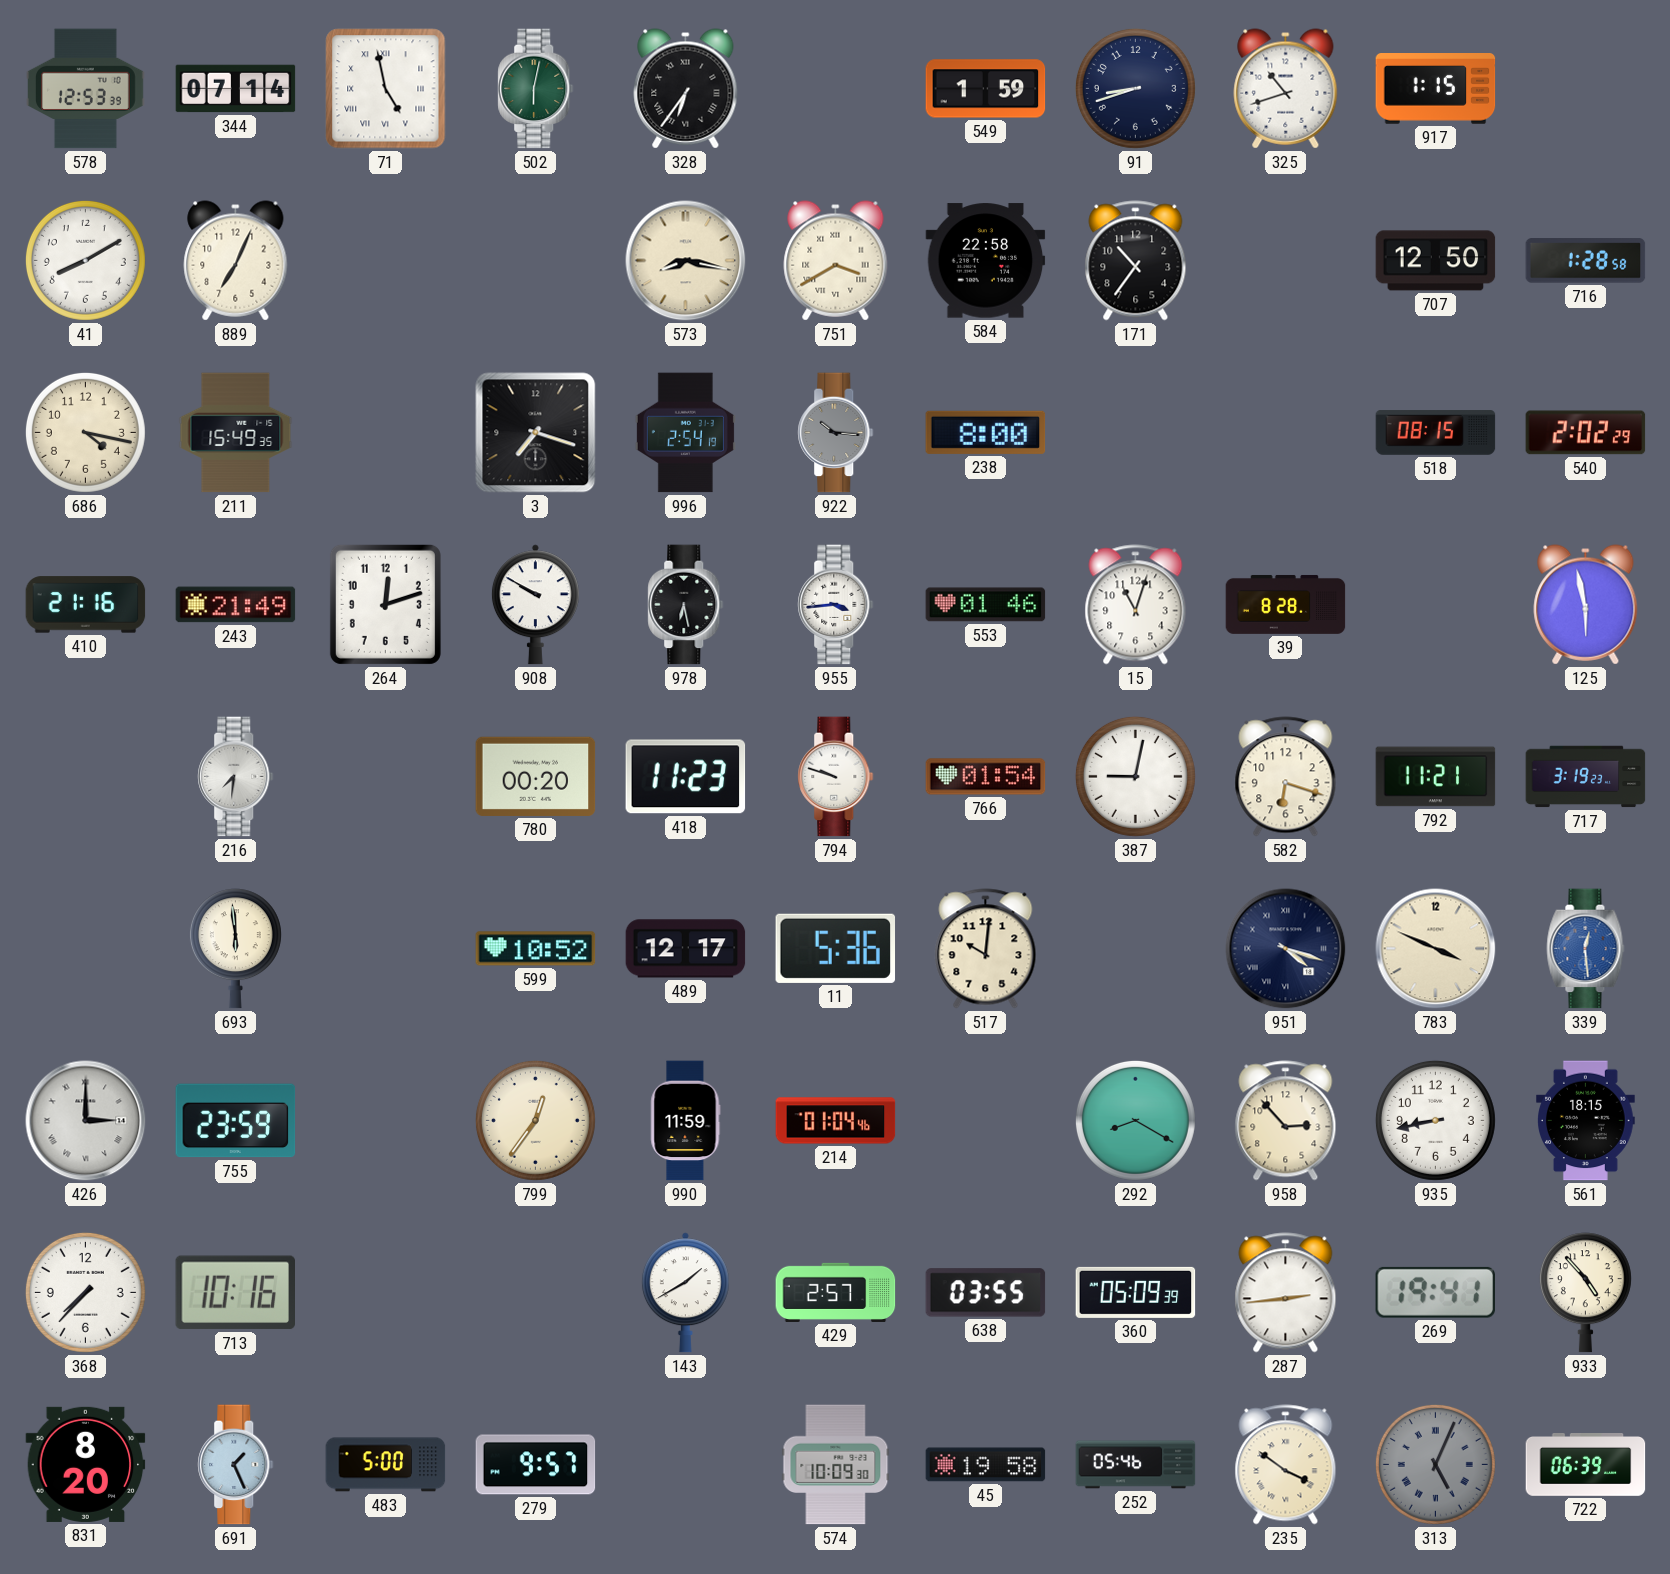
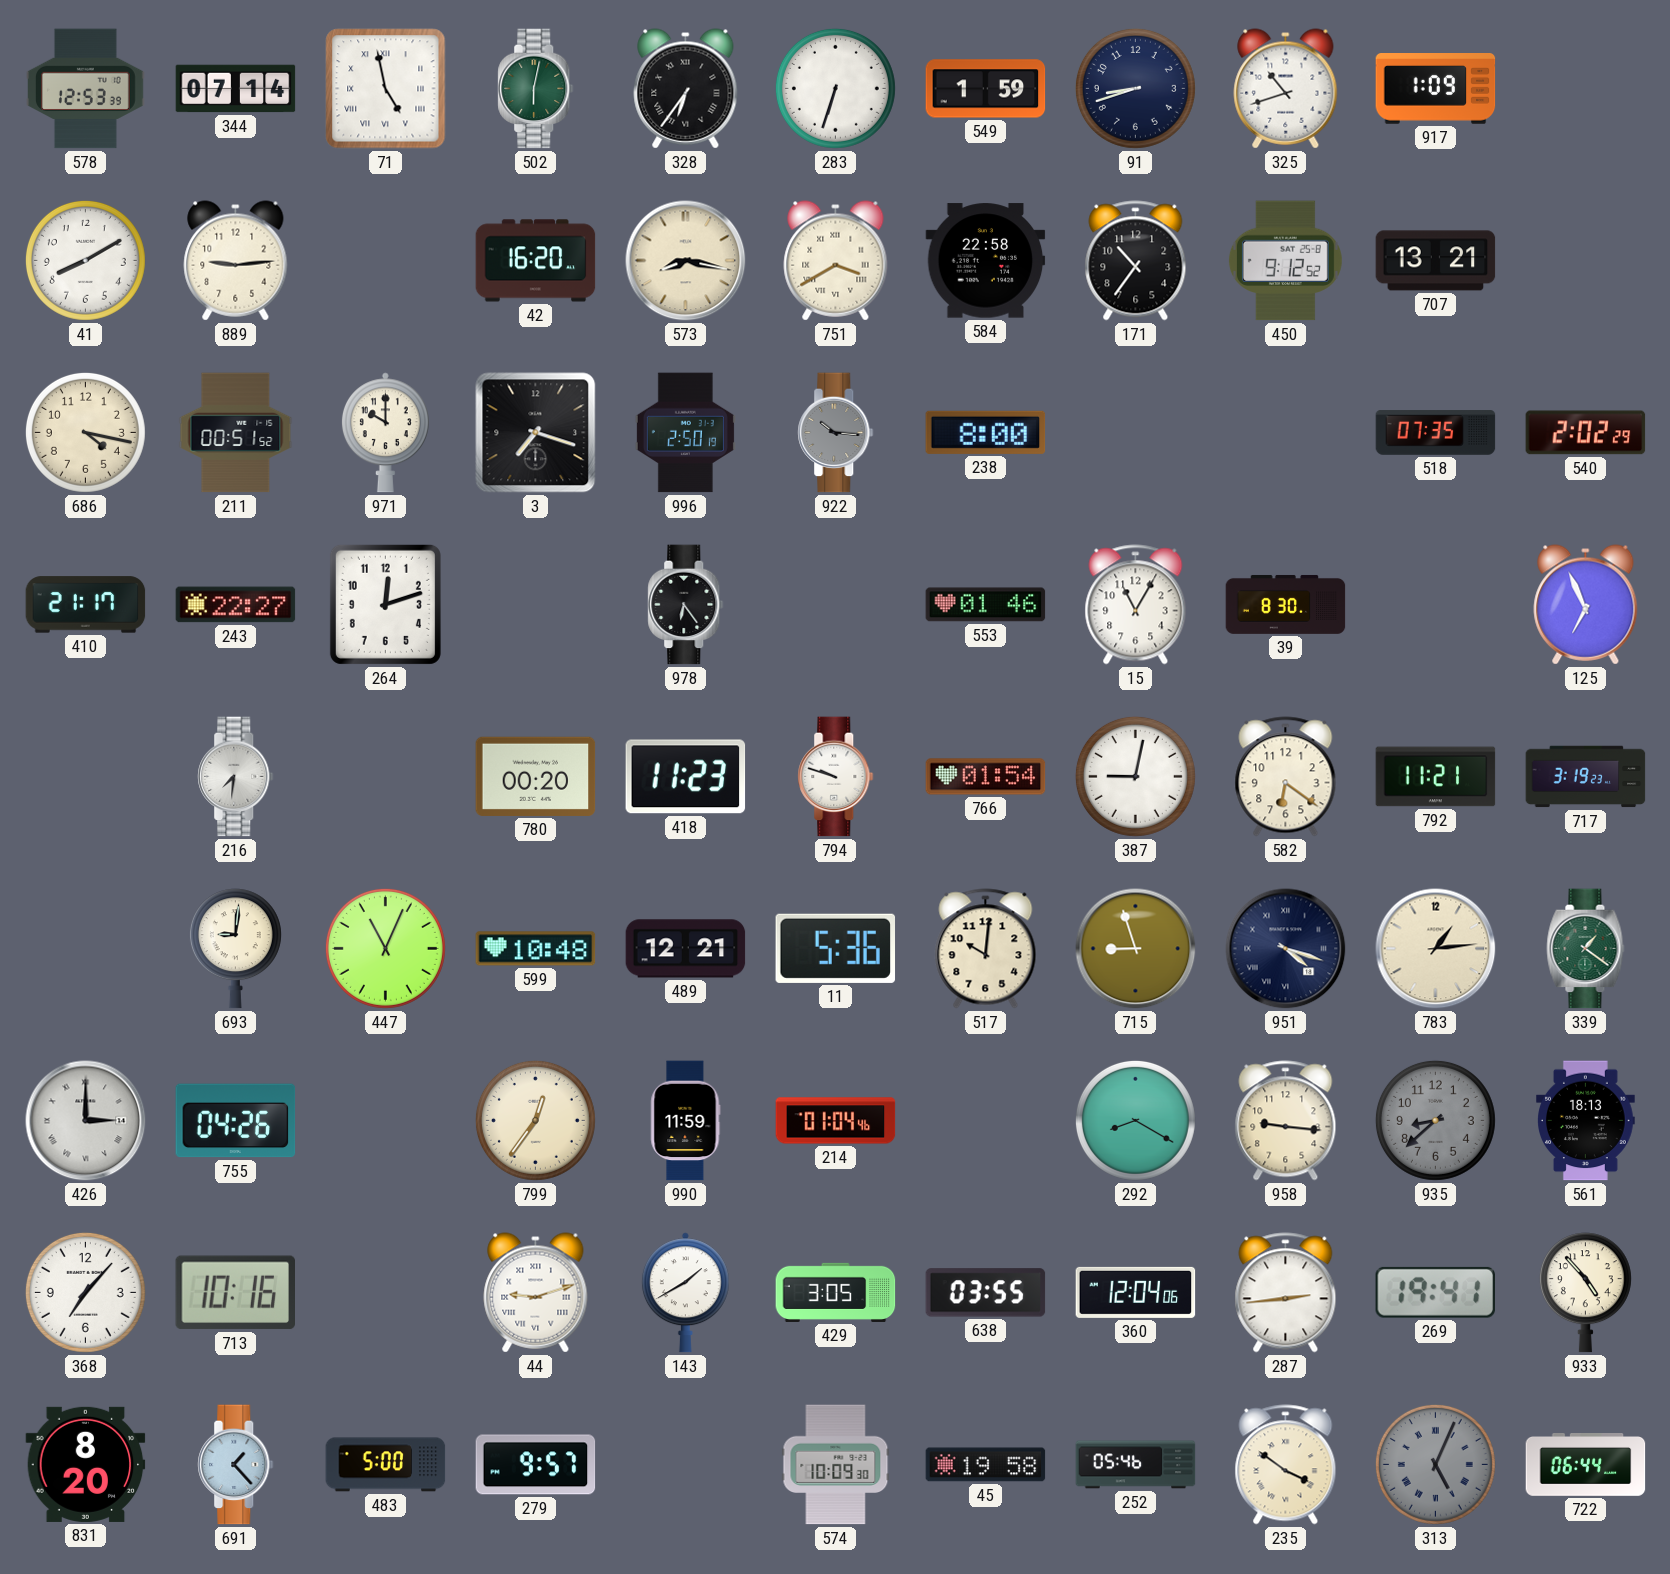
283: none -> 6:33
917: 1:15 -> 1:09
889: 7:04 -> 9:14
42: none -> 16:20
450: none -> 9:12
707: 12:50 -> 13:21
716: 1:28 -> none
211: 15:49 -> 00:51
971: none -> 10:00
996: 2:54 -> 2:50
518: 08:15 -> 07:35
410: 21:16 -> 21:17
243: 21:49 -> 22:27
908: 9:50 -> none
978: 6:28 -> 6:24
955: 3:44 -> none
15: 11:03 -> 11:05
39: 8:28 -> 8:30
125: 5:58 -> 6:56
582: 6:18 -> 6:21
693: 5:59 -> 9:01
447: none -> 11:04
599: 10:52 -> 10:48
489: 12:17 -> 12:21
715: none -> 8:57
783: 3:49 -> 1:14
339: 12:29 -> 1:21
339 dial: blue -> green
755: 23:59 -> 04:26
958: 2:53 -> 9:16
935: 8:43 -> 8:38
935 dial: white -> grey
561: 18:15 -> 18:13
368: 7:37 -> 7:07
44: none -> 9:12
429: 2:57 -> 3:05
360: 05:09 -> 12:04
691: 1:26 -> 1:23
722: 06:39 -> 06:44
